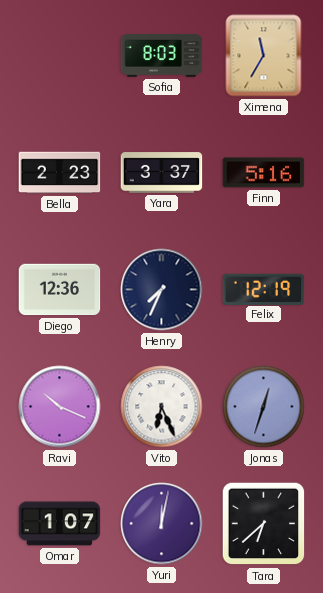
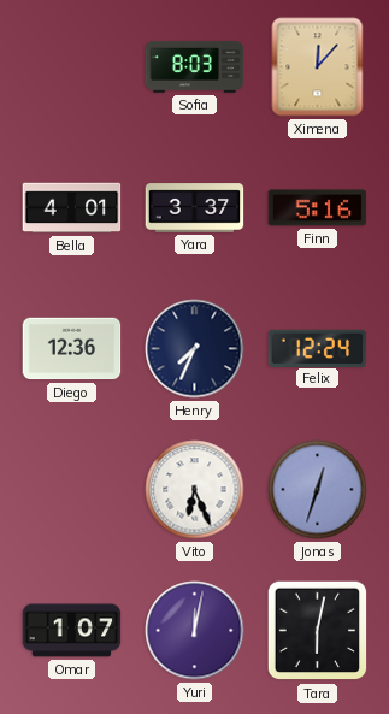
Ximena: 11:35 -> 12:07
Bella: 2:23 -> 4:01
Felix: 12:19 -> 12:24
Ravi: 10:19 -> none
Tara: 6:38 -> 6:02
